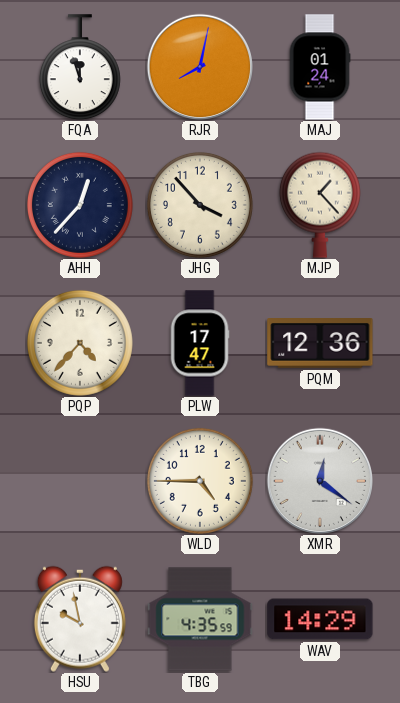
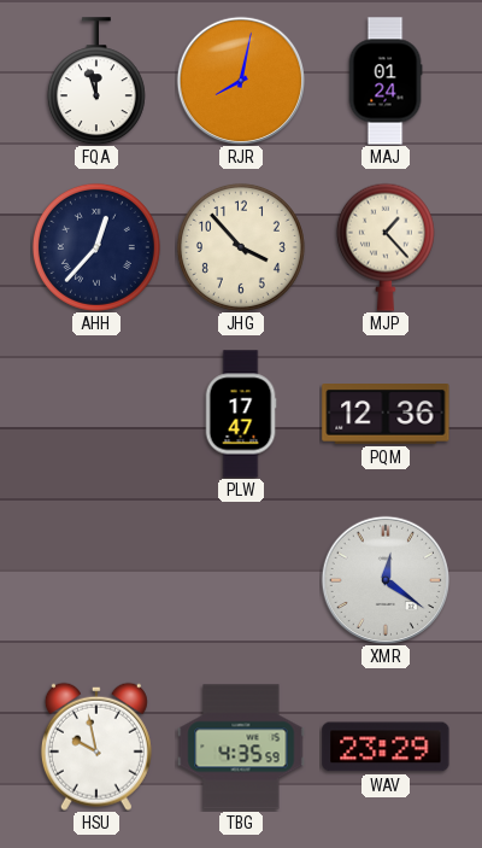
PQP: 4:37 -> none
WLD: 4:45 -> none
WAV: 14:29 -> 23:29
